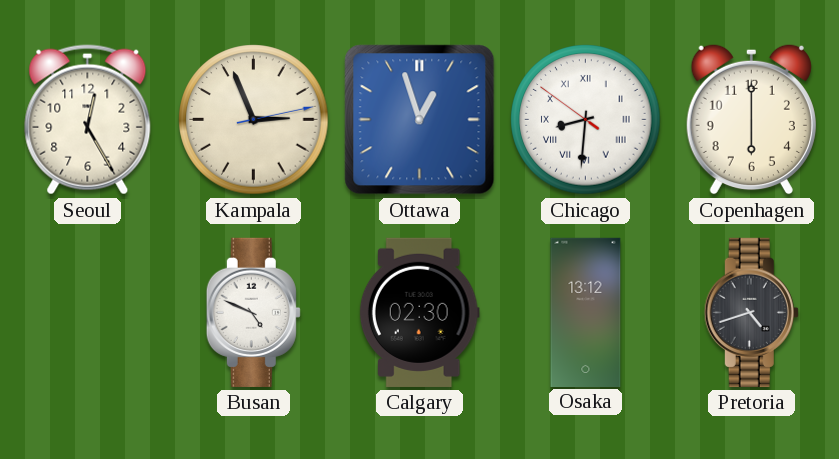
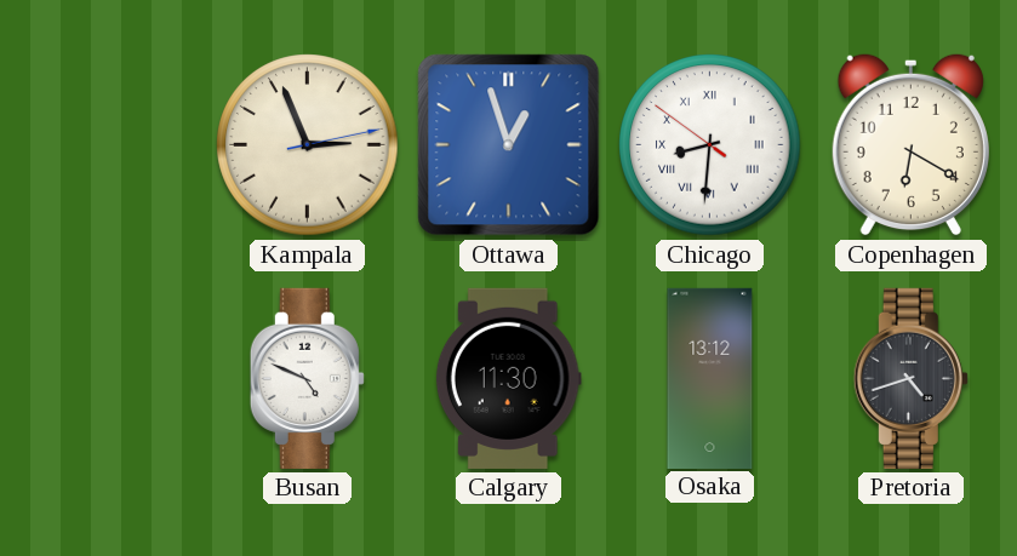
Seoul: 12:25 -> none
Copenhagen: 6:00 -> 6:20
Calgary: 02:30 -> 11:30
